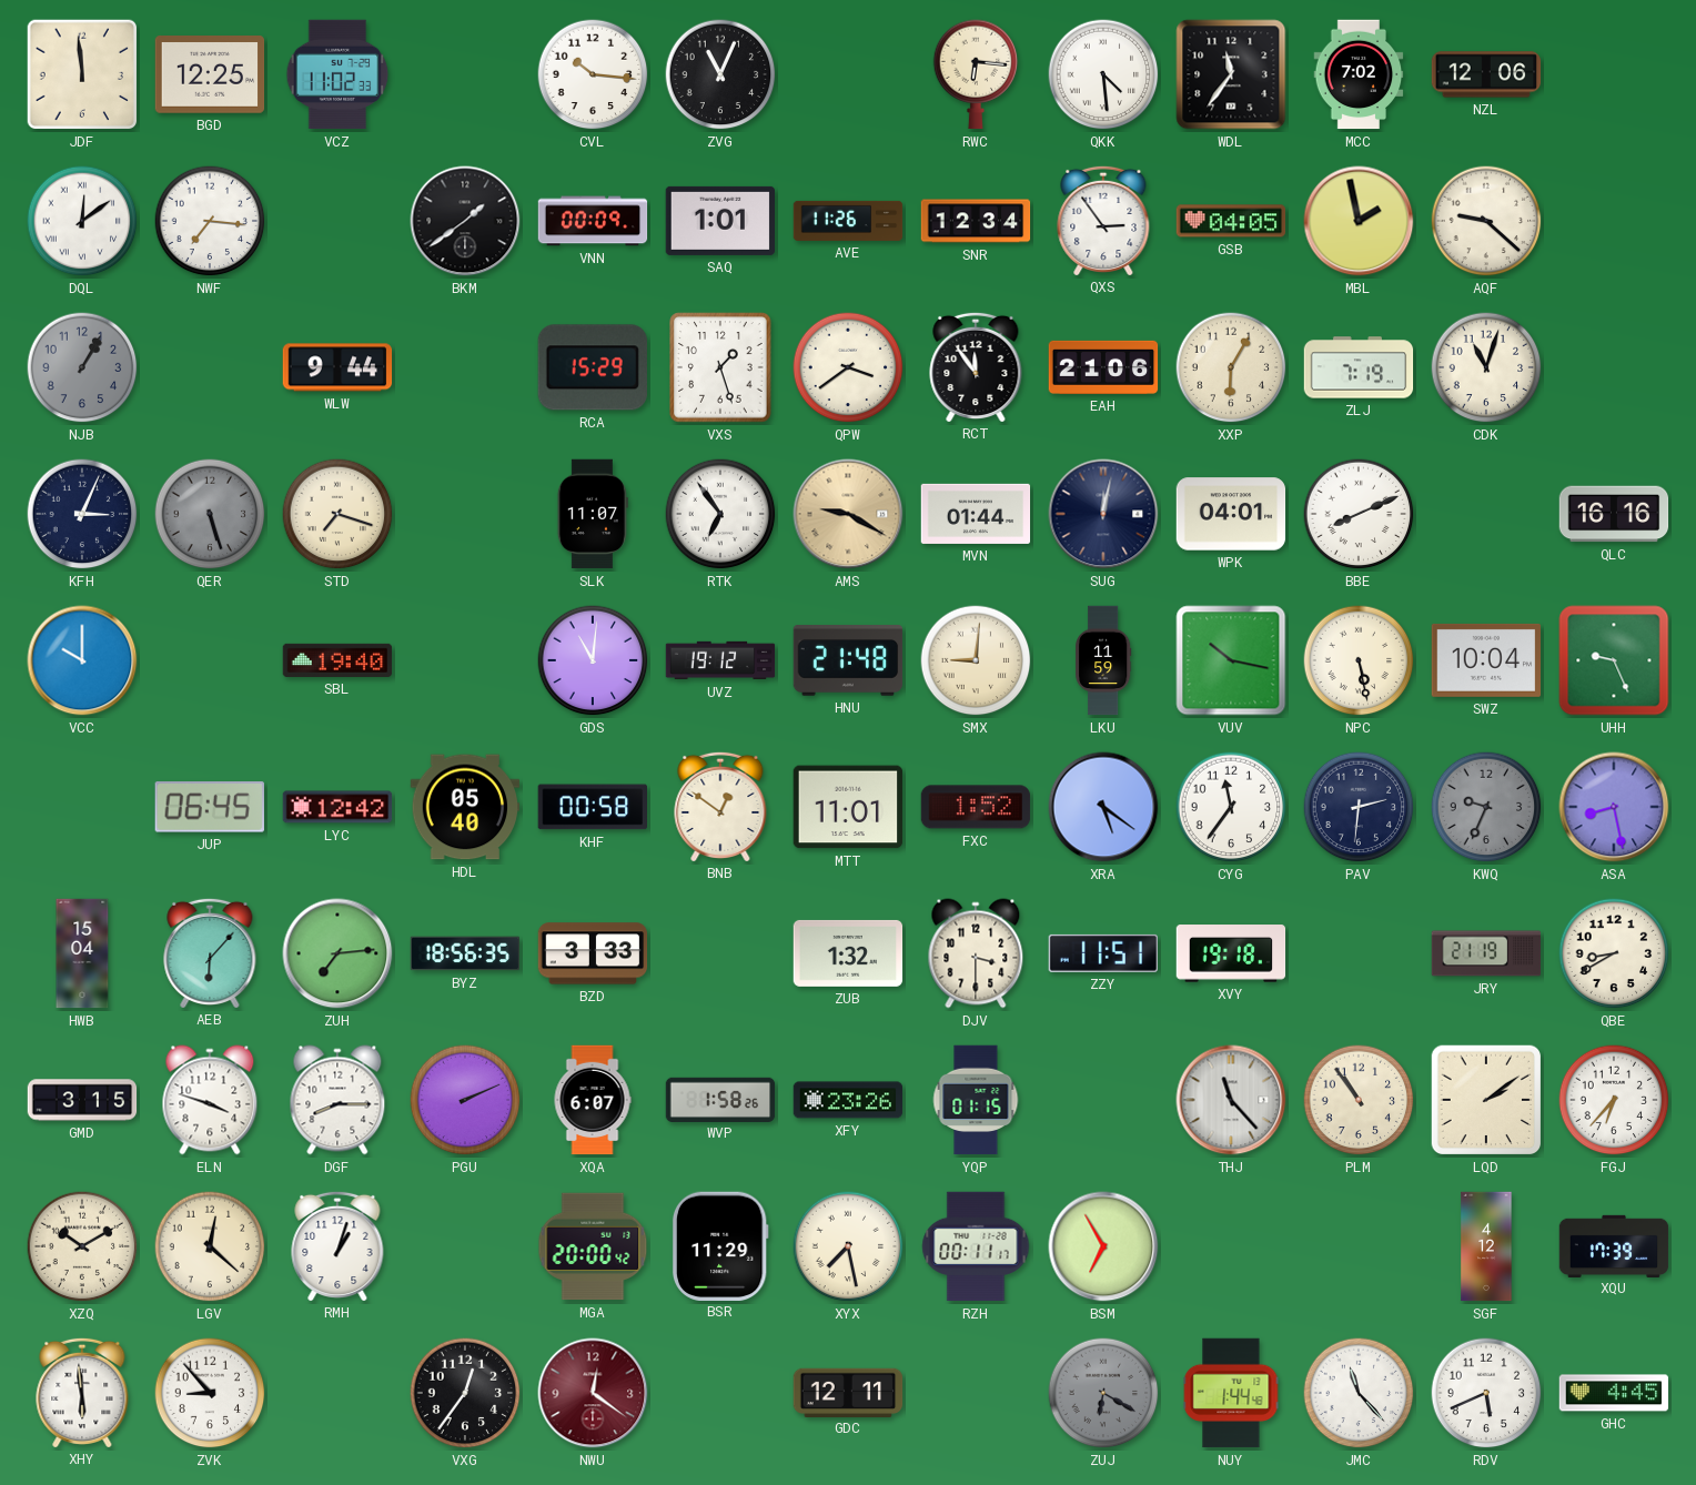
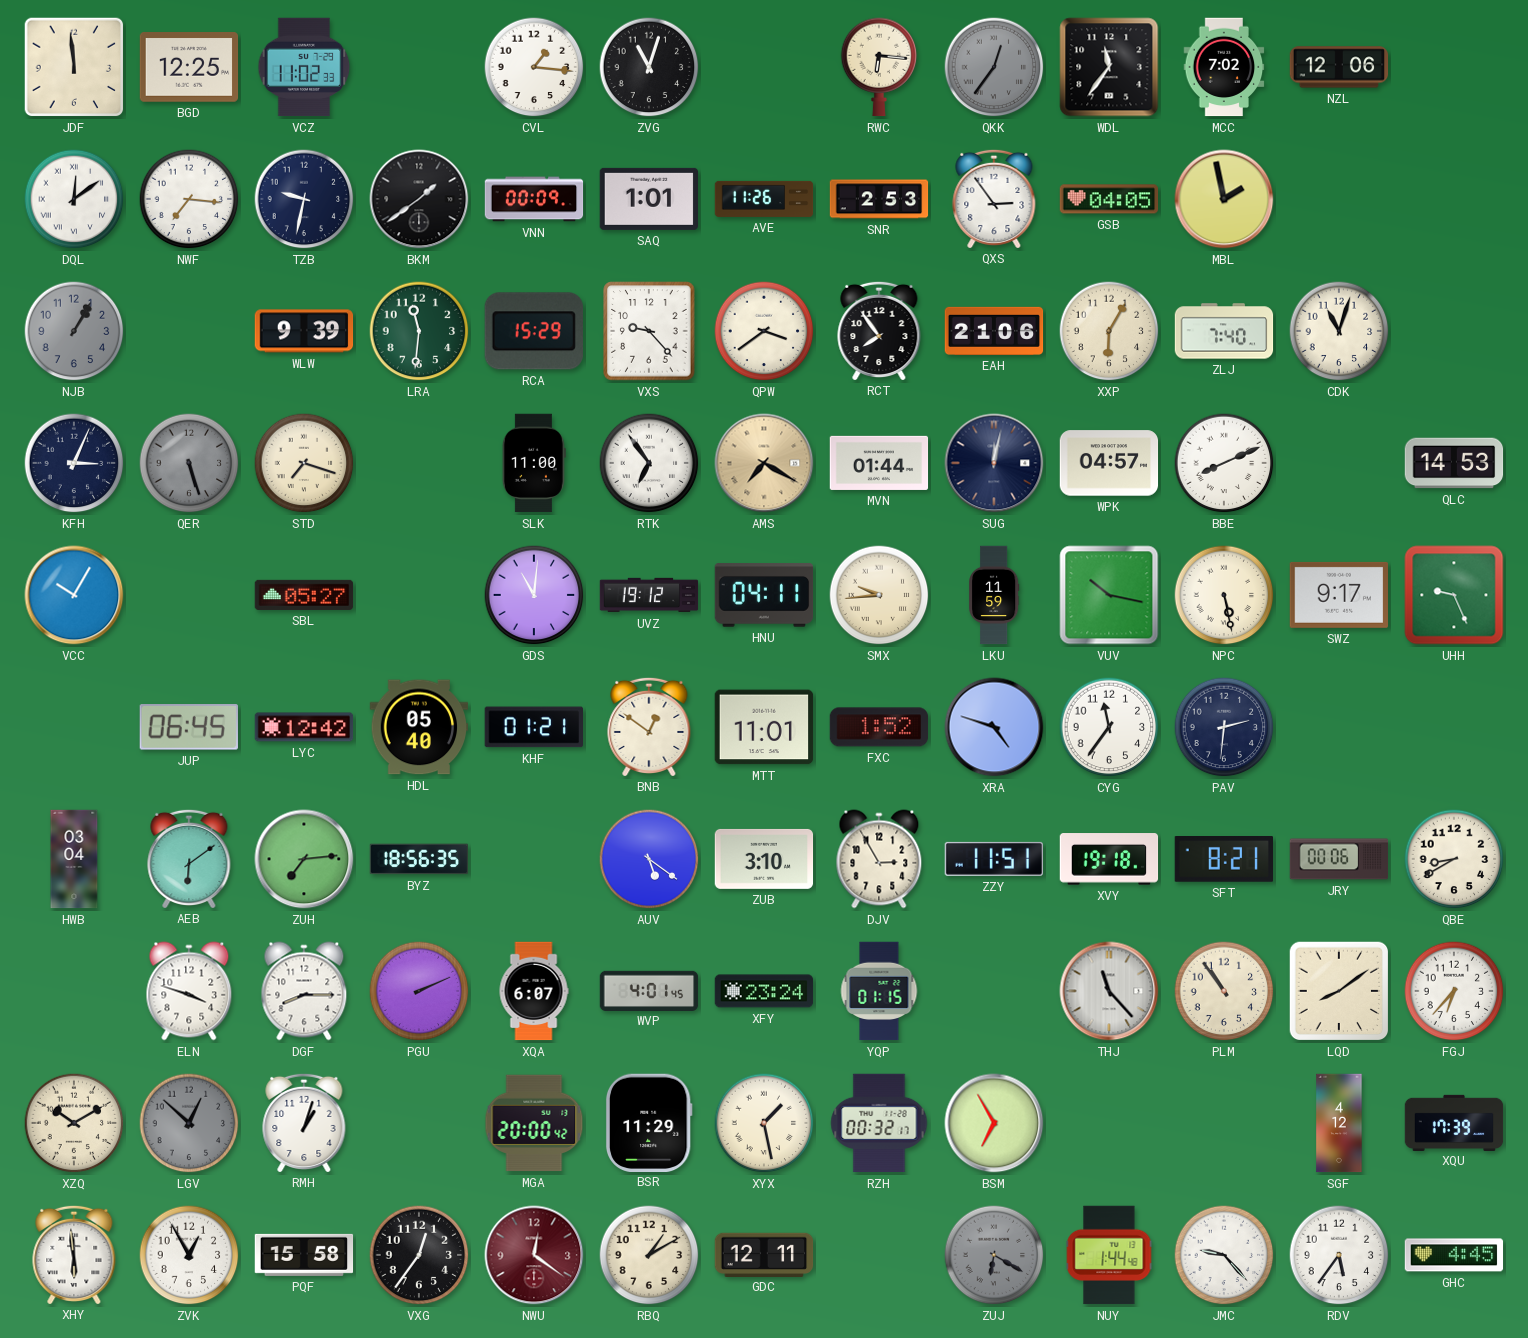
CVL: 10:16 -> 1:16
ZVG: 11:04 -> 11:03
QKK: 4:29 -> 12:36
QKK dial: white -> grey
TZB: none -> 9:32
SNR: 12:34 -> 2:53
AQF: 9:22 -> none
WLW: 9:44 -> 9:39
LRA: none -> 11:31
VXS: 1:27 -> 9:23
RCT: 11:54 -> 7:54
ZLJ: 7:19 -> 7:40
SLK: 11:07 -> 11:00
AMS: 9:20 -> 7:20
WPK: 04:01 -> 04:57
QLC: 16:16 -> 14:53
VCC: 10:00 -> 10:05
SBL: 19:40 -> 05:27
HNU: 21:48 -> 04:11
SMX: 9:01 -> 9:44
SWZ: 10:04 -> 9:17
KHF: 00:58 -> 01:21
XRA: 5:21 -> 4:48
KWQ: 9:34 -> none
ASA: 8:28 -> none
HWB: 15:04 -> 03:04
AEB: 6:07 -> 6:09
BZD: 3:33 -> none
AUV: none -> 5:21
ZUB: 1:32 -> 3:10
DJV: 3:30 -> 2:55
SFT: none -> 8:21
JRY: 21:19 -> 00:06
GMD: 3:15 -> none
WVP: 1:58 -> 4:01
XFY: 23:26 -> 23:24
LQD: 2:09 -> 8:09
LGV: 12:22 -> 12:52
LGV dial: cream -> grey
XYX: 7:28 -> 1:28
RZH: 00:11 -> 00:32
ZVK: 8:53 -> 12:55
PQF: none -> 15:58
RBQ: none -> 1:10
JMC: 11:23 -> 9:23
RDV: 5:41 -> 5:36
